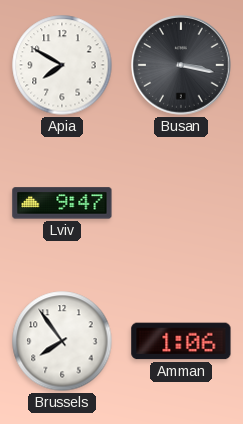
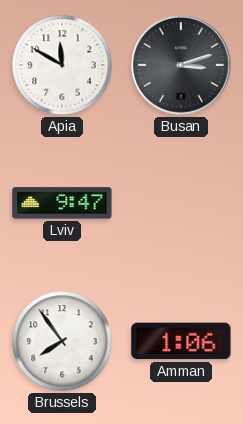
Apia: 7:50 -> 11:50
Busan: 3:17 -> 3:12
